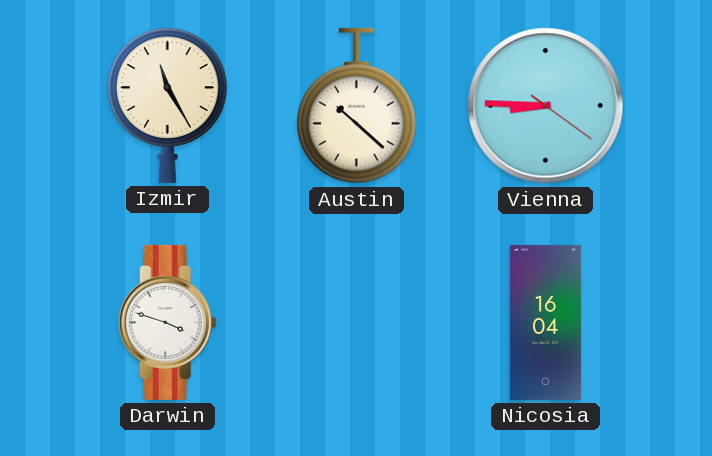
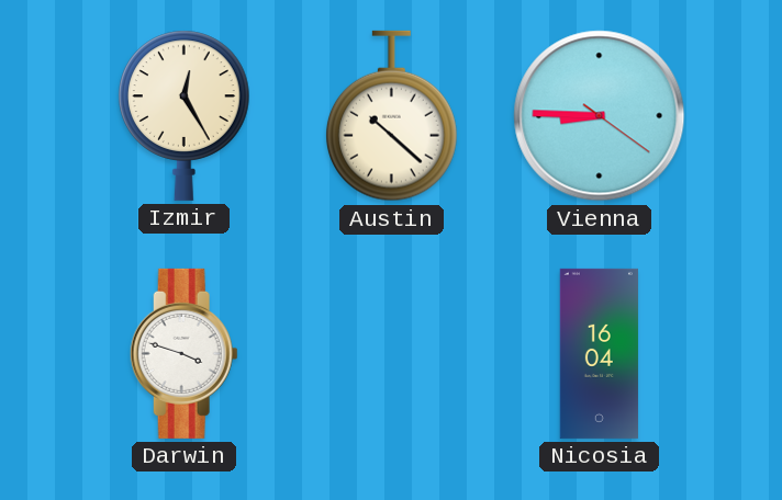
Izmir: 11:25 -> 12:25
